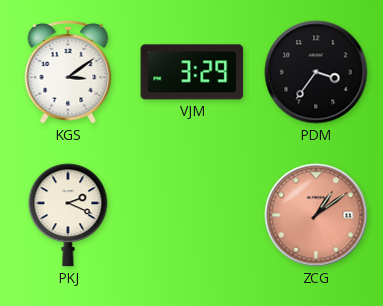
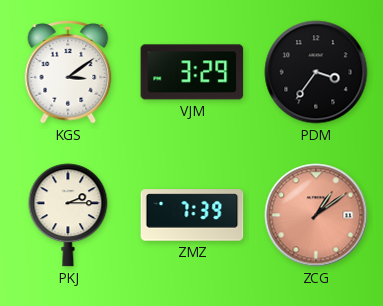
PKJ: 2:19 -> 2:15
ZMZ: none -> 7:39
